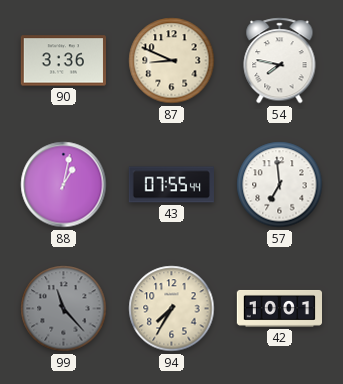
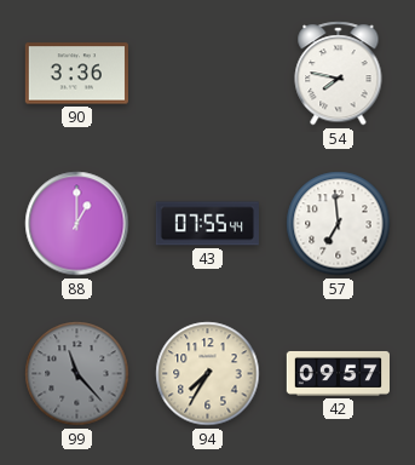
87: 8:49 -> none
88: 1:02 -> 1:00
42: 10:01 -> 09:57
